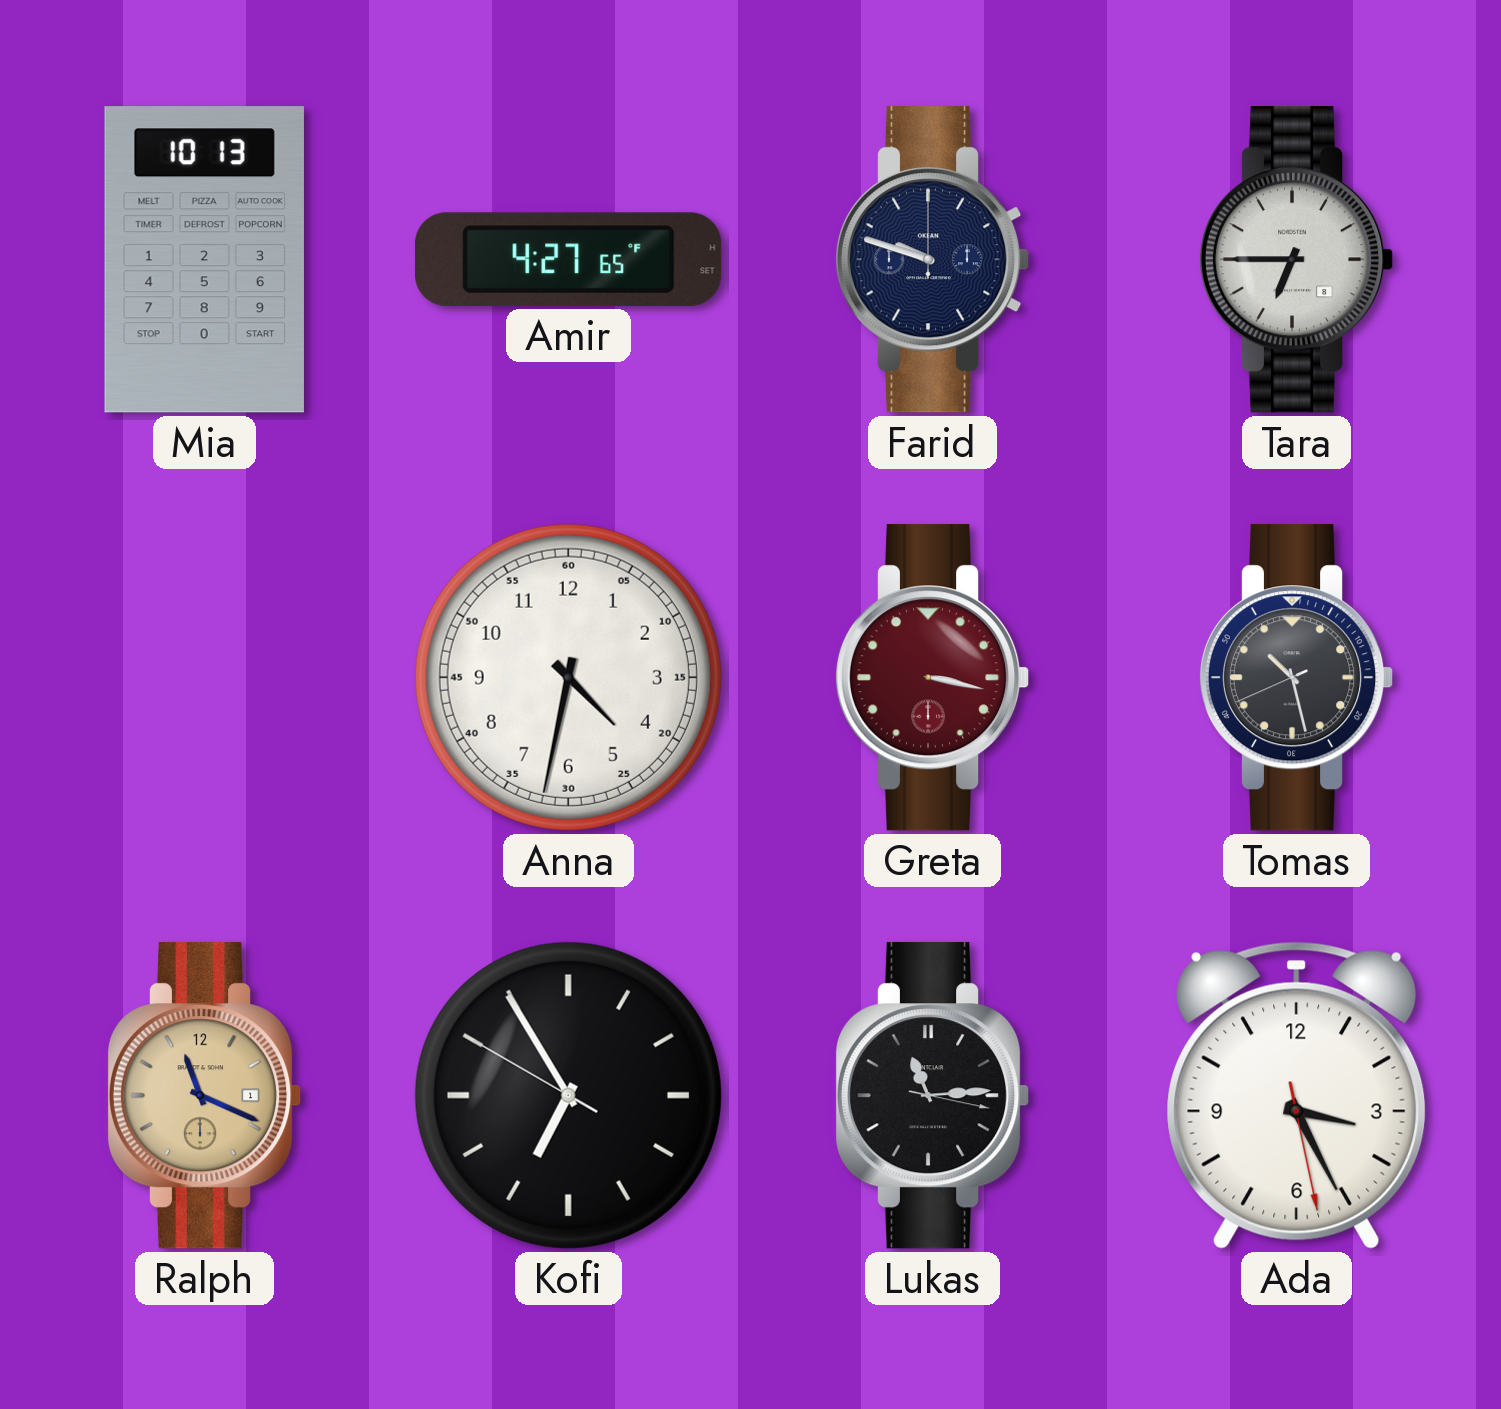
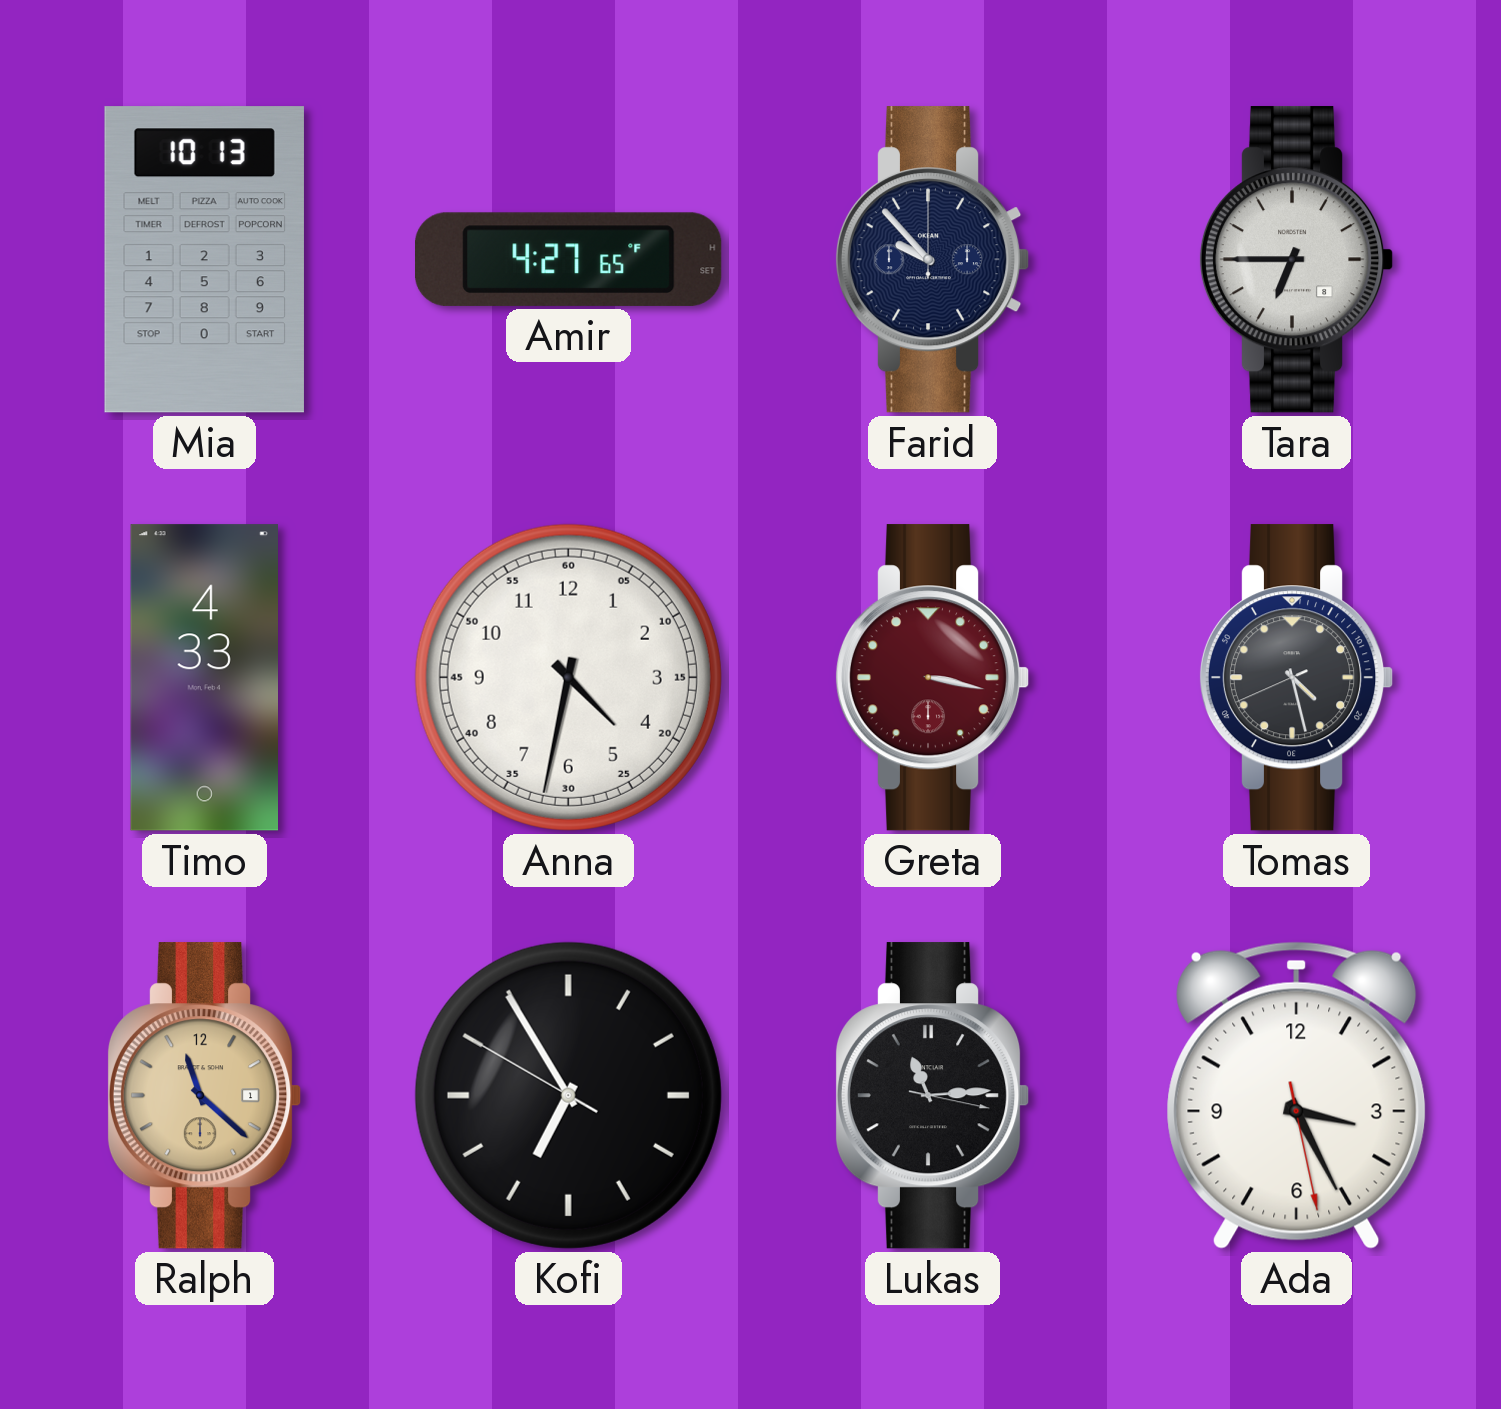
Farid: 9:48 -> 9:53
Timo: none -> 4:33
Tomas: 10:27 -> 4:27
Ralph: 11:19 -> 11:22
